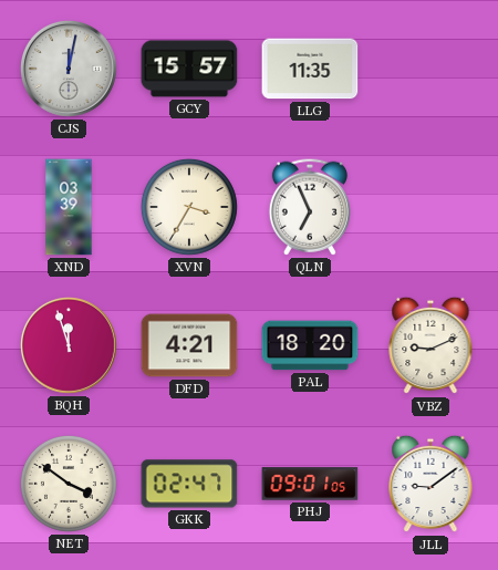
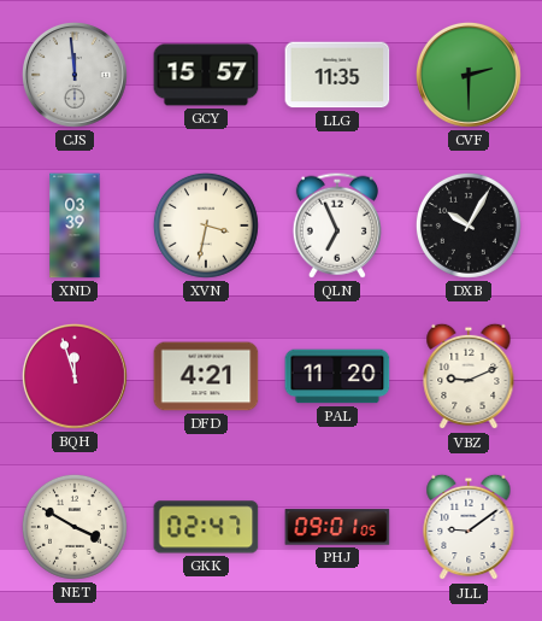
CJS: 12:02 -> 11:59
CVF: none -> 2:30
XVN: 3:35 -> 3:32
DXB: none -> 10:05
PAL: 18:20 -> 11:20
NET: 3:51 -> 3:50
